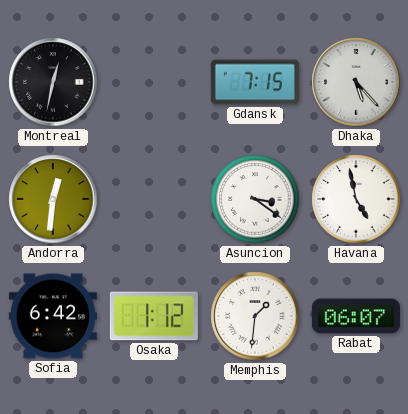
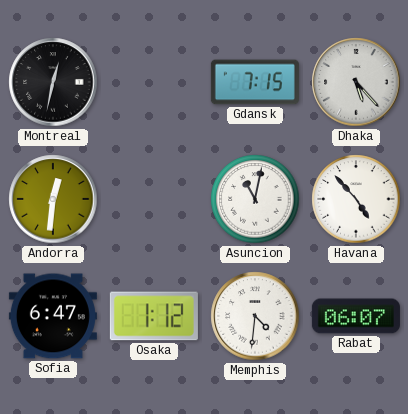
Asuncion: 3:21 -> 11:02
Havana: 4:58 -> 4:53
Sofia: 6:42 -> 6:47
Memphis: 1:31 -> 4:31
